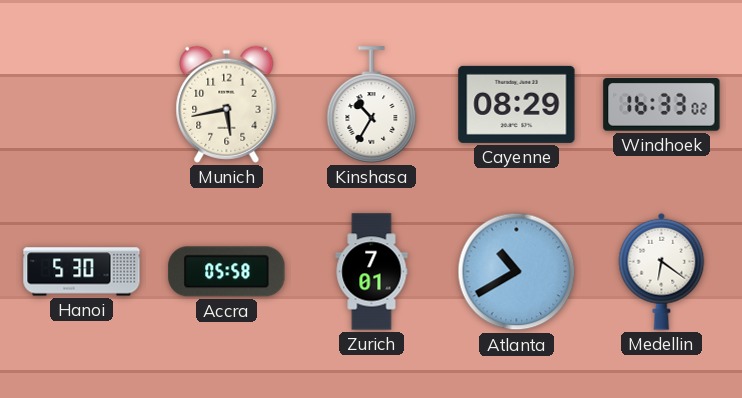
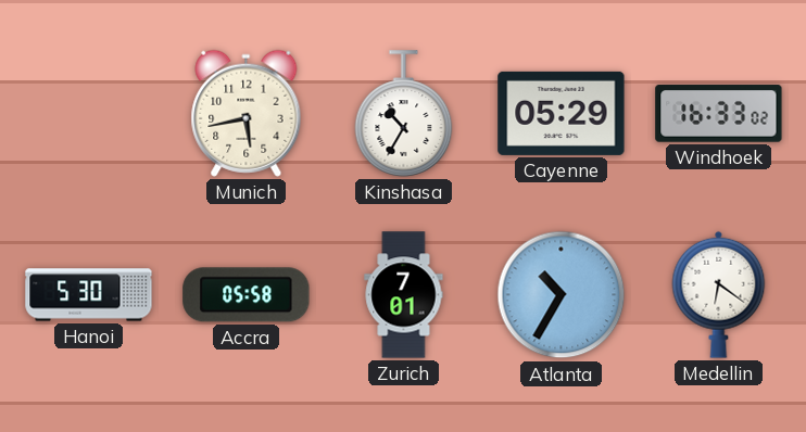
Cayenne: 08:29 -> 05:29
Atlanta: 10:40 -> 10:35
